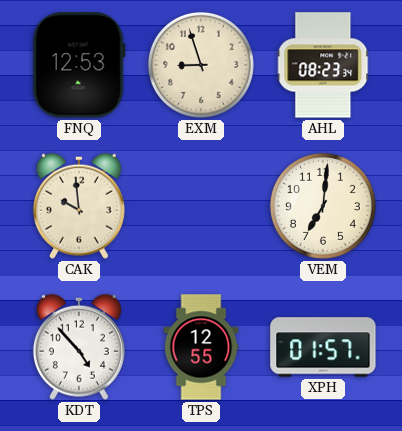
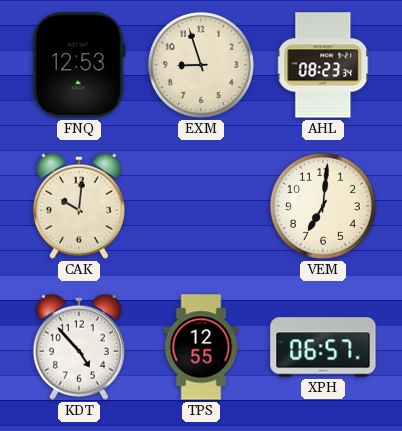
CAK: 9:59 -> 10:01
XPH: 01:57 -> 06:57
